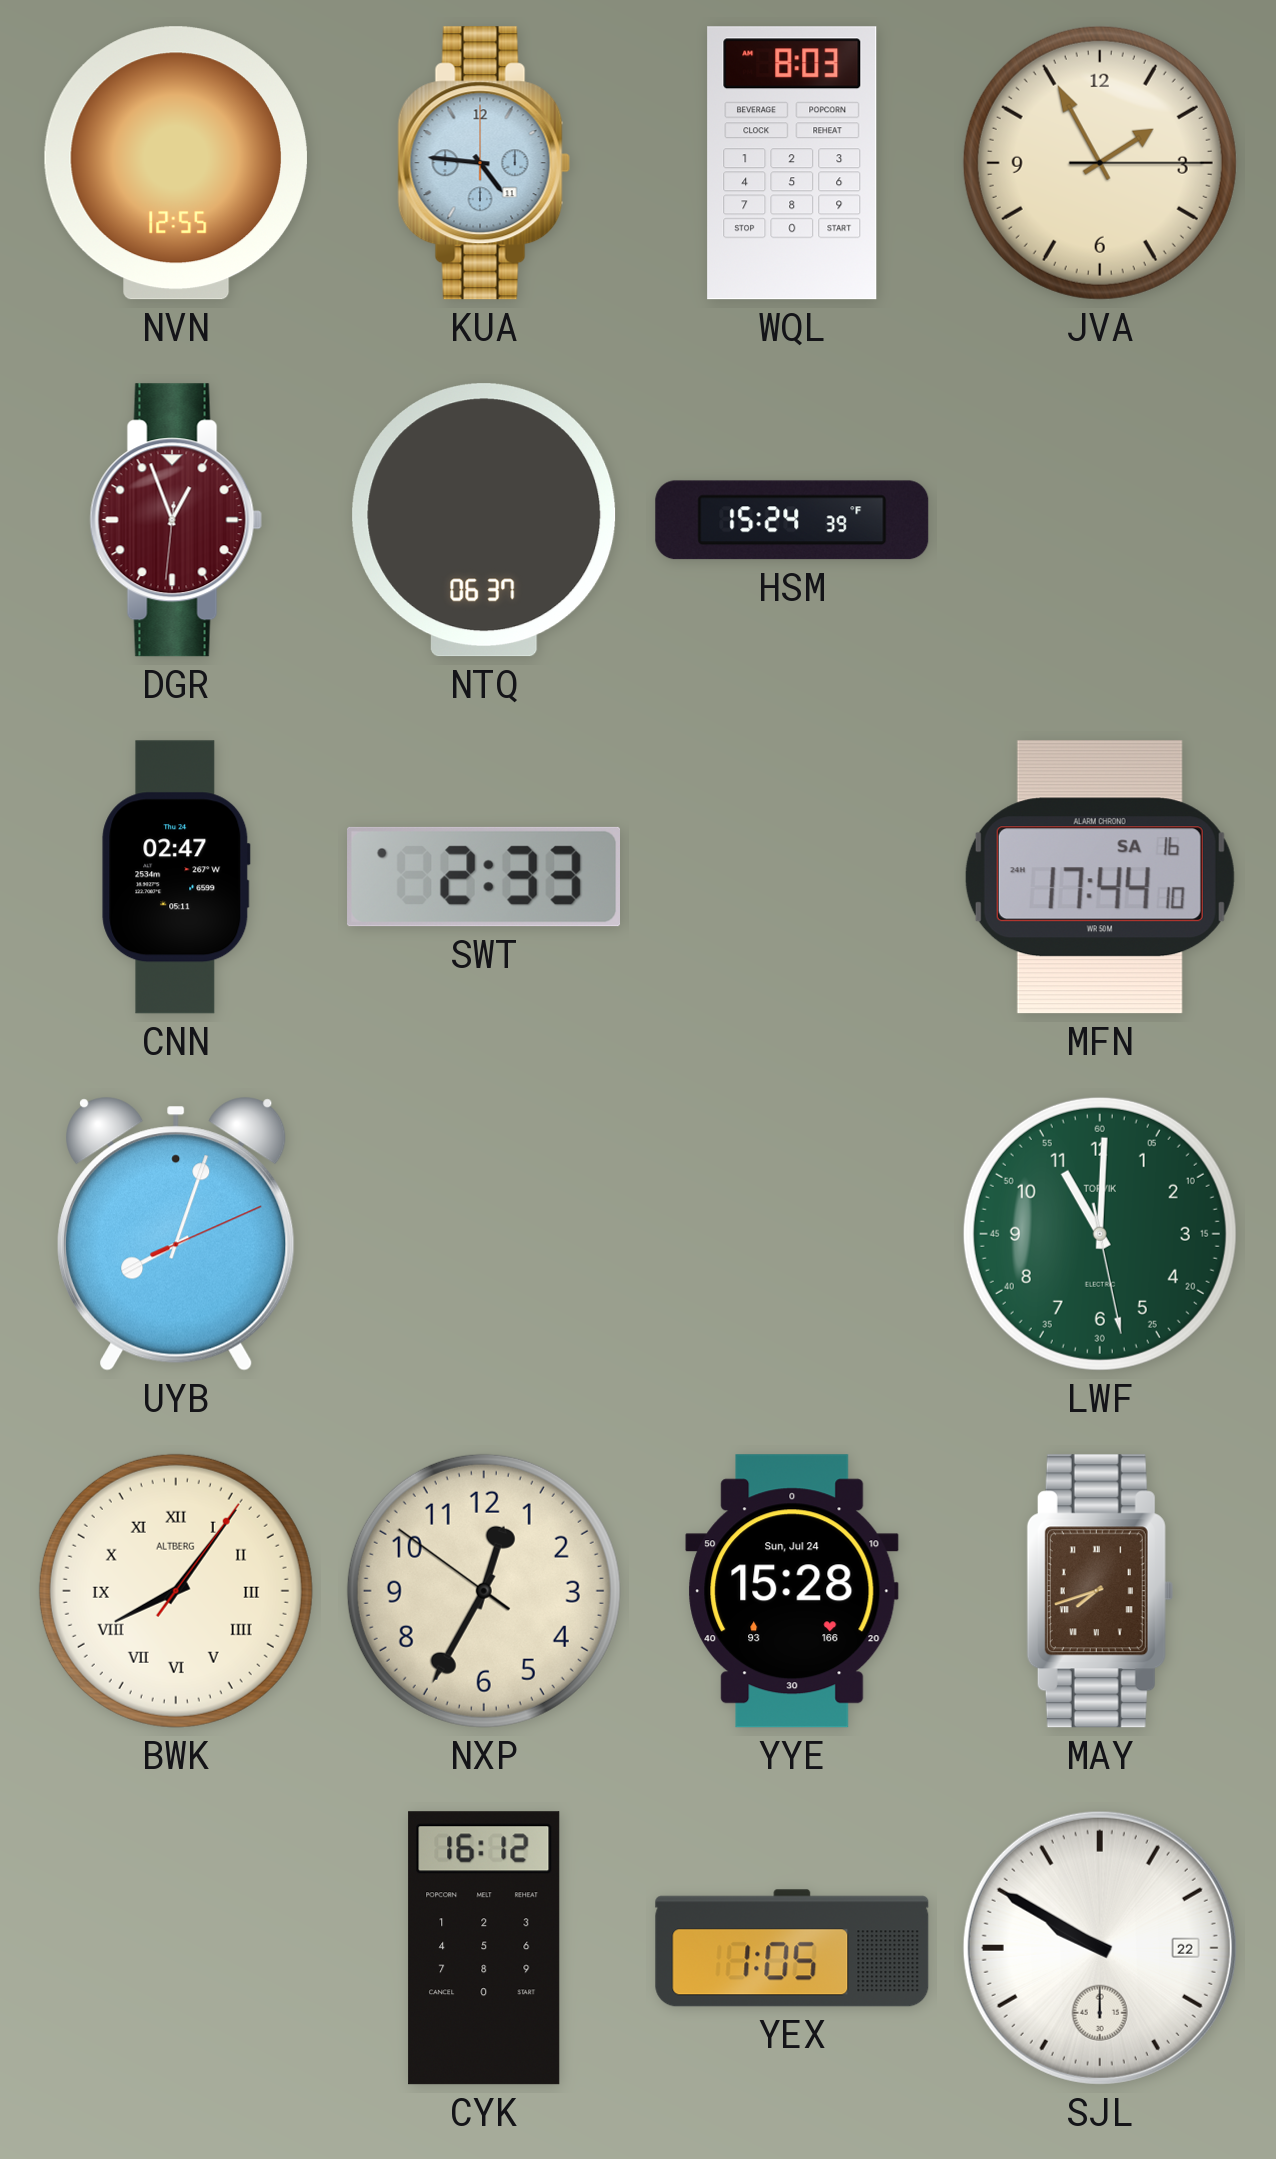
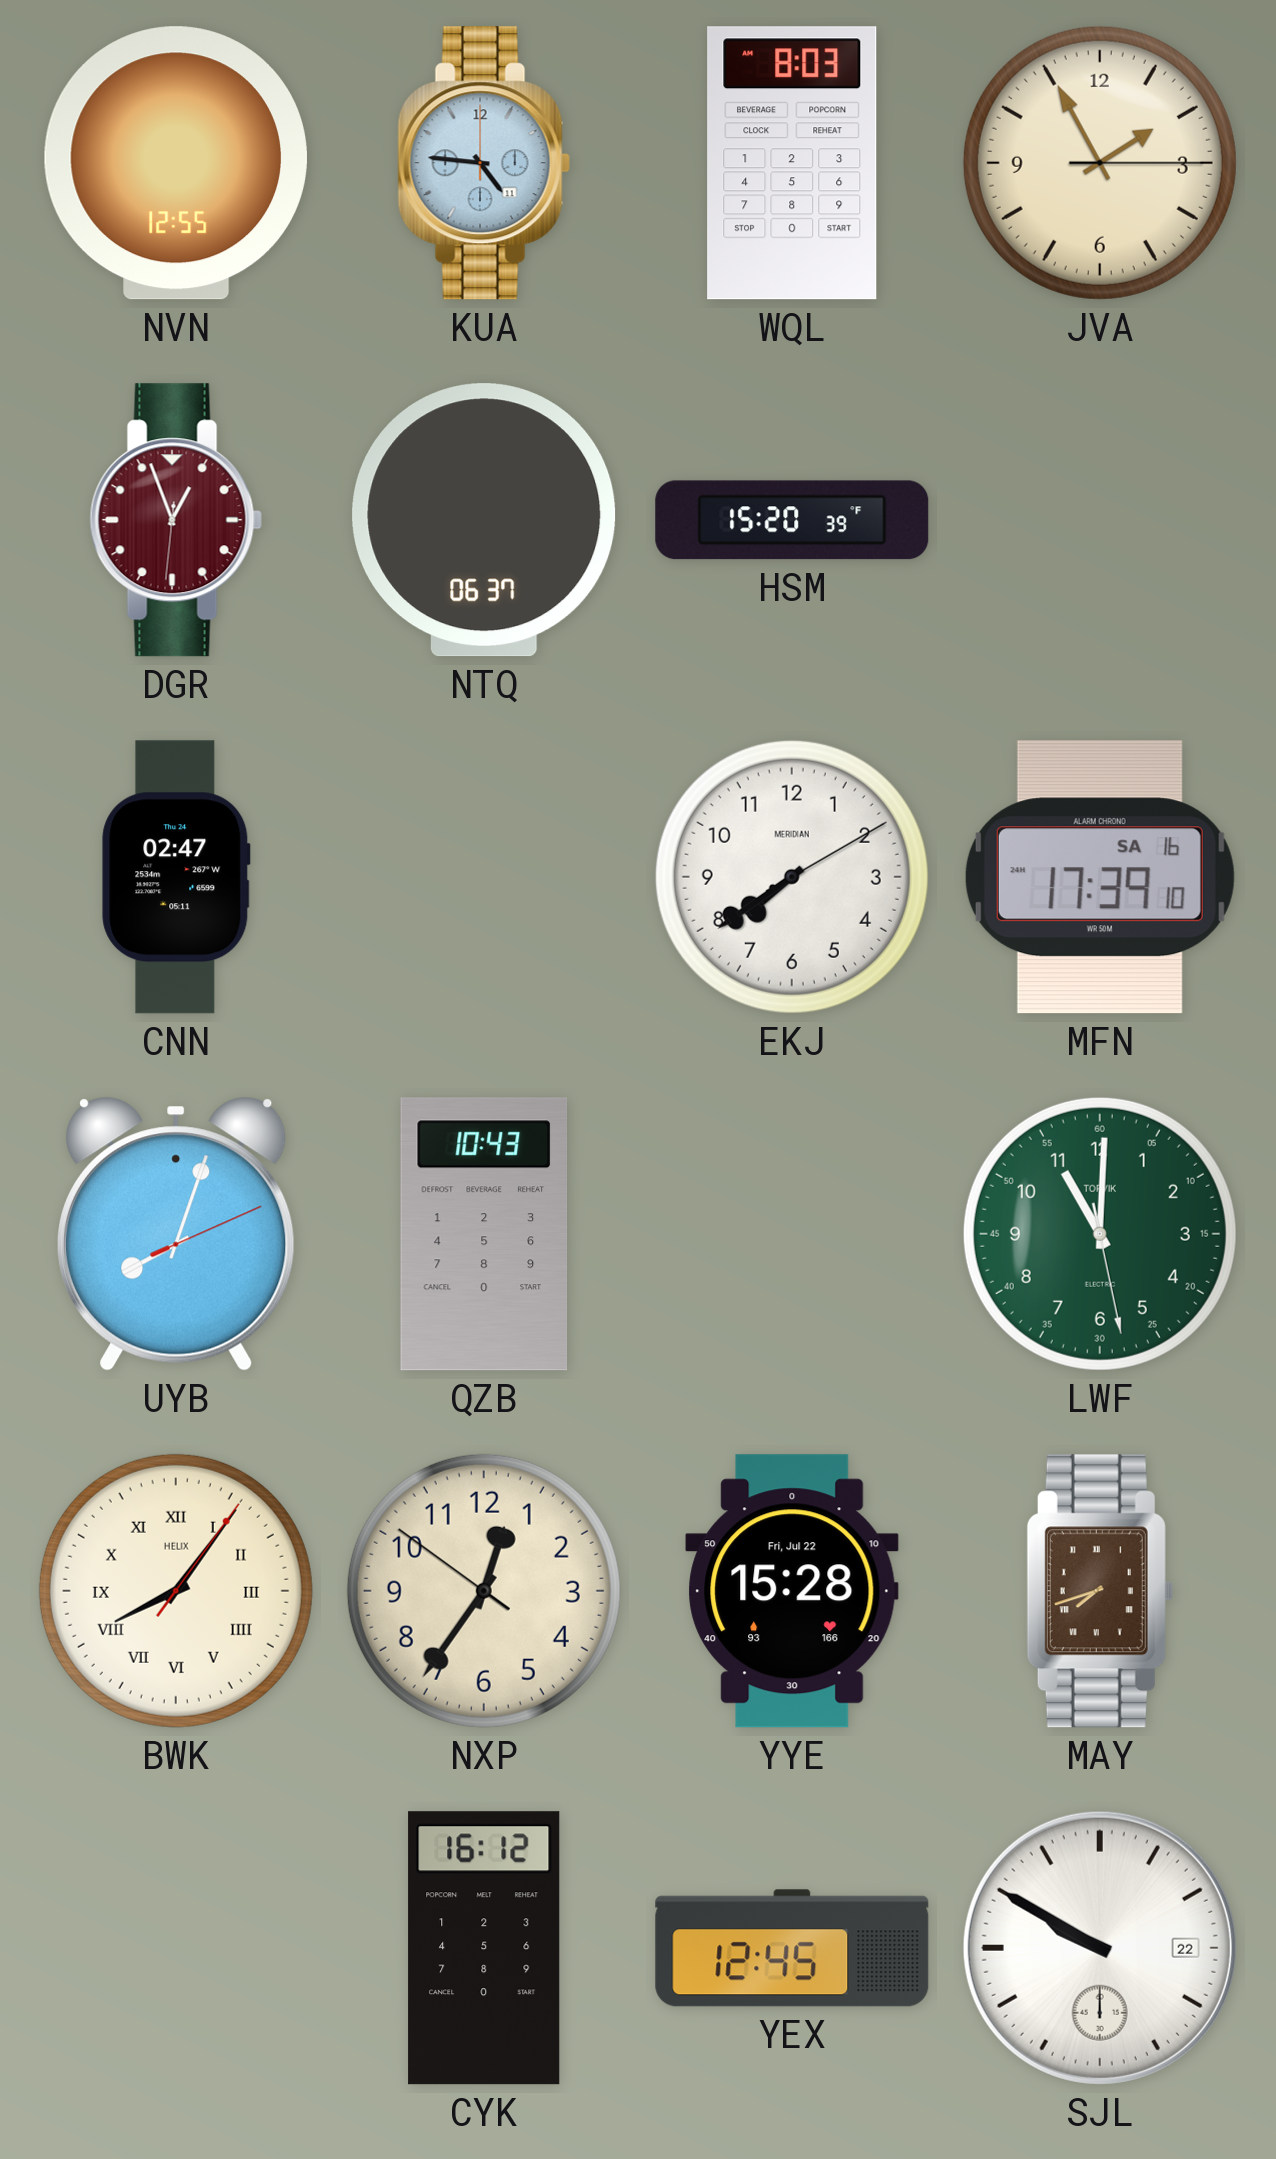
HSM: 15:24 -> 15:20
SWT: 2:33 -> none
EKJ: none -> 7:39
MFN: 17:44 -> 17:39
QZB: none -> 10:43
BWK brand: ALTBERG -> HELIX
NXP: 12:34 -> 12:35
YYE date: Sun, Jul 24 -> Fri, Jul 22
YEX: 1:05 -> 12:45
